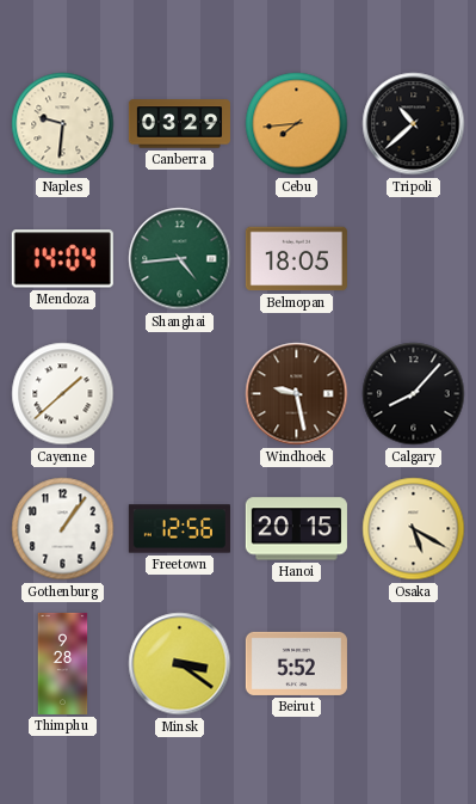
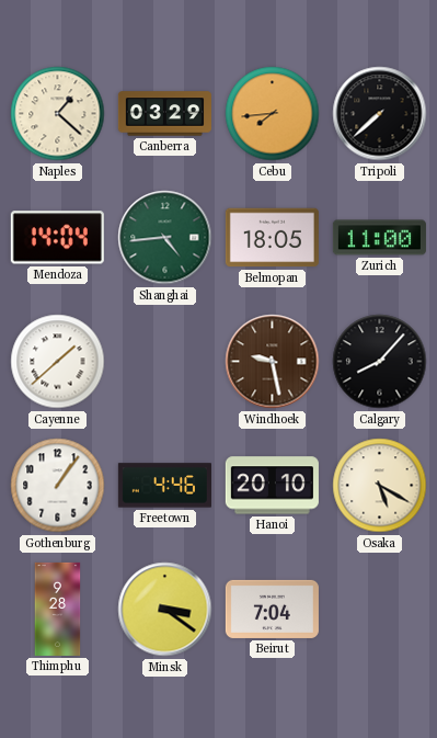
Naples: 9:31 -> 1:22
Tripoli: 10:38 -> 7:38
Zurich: none -> 11:00
Freetown: 12:56 -> 4:46
Hanoi: 20:15 -> 20:10
Beirut: 5:52 -> 7:04
